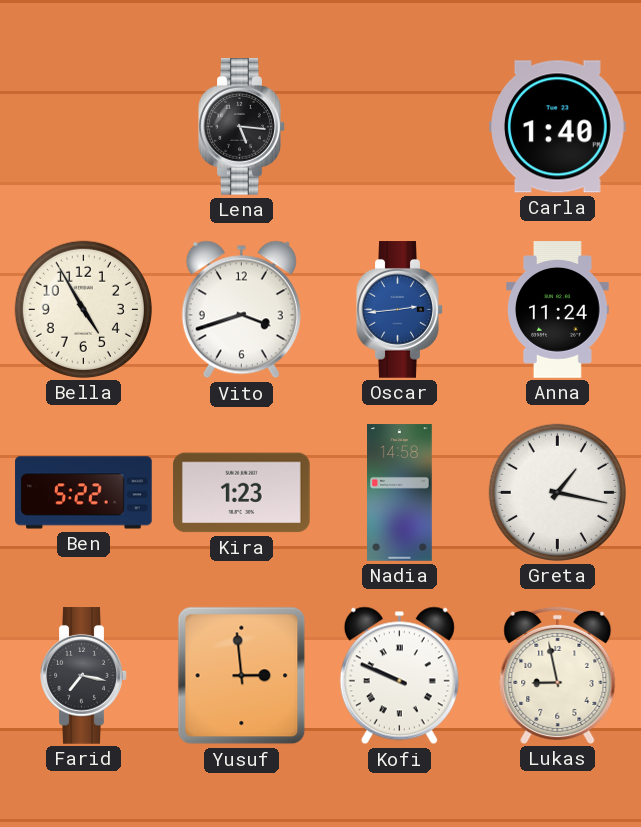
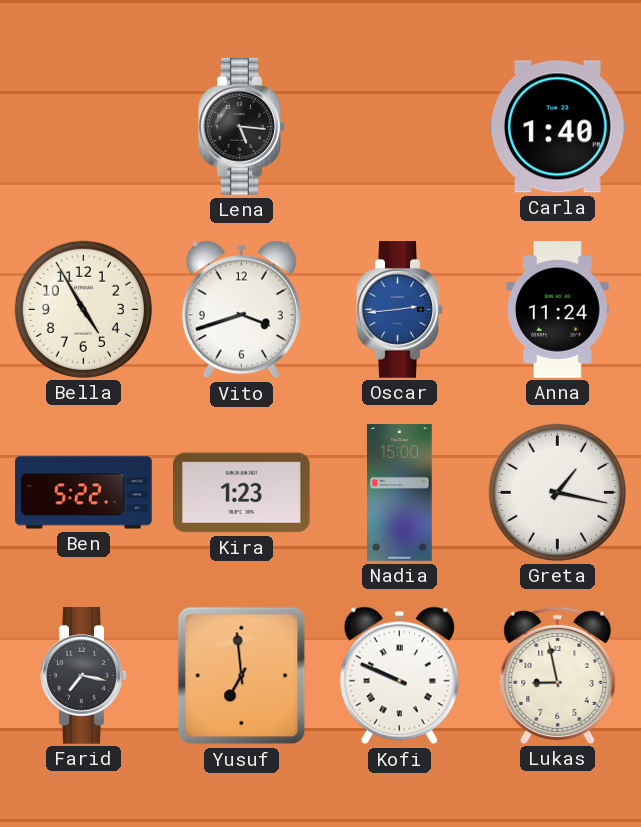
Nadia: 14:58 -> 15:00
Yusuf: 2:59 -> 6:59
